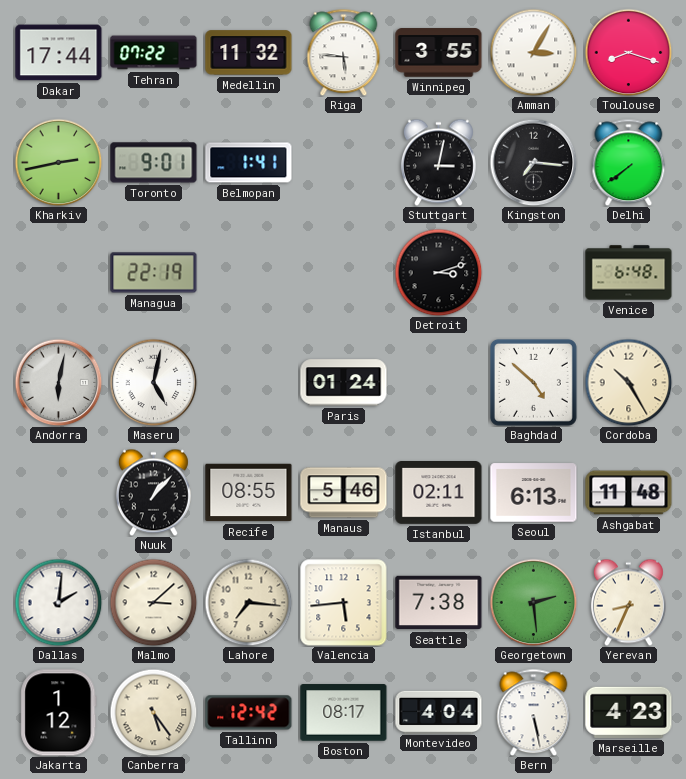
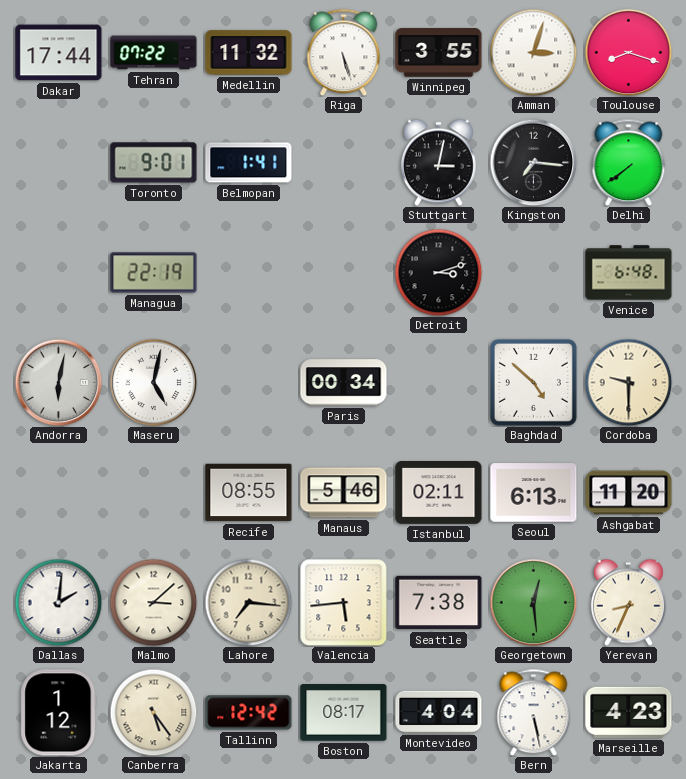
Riga: 5:46 -> 5:27
Amman: 3:05 -> 3:03
Kharkiv: 2:43 -> none
Paris: 01:24 -> 00:34
Cordoba: 10:25 -> 9:30
Nuuk: 1:07 -> none
Ashgabat: 11:48 -> 11:20
Georgetown: 2:29 -> 12:29
